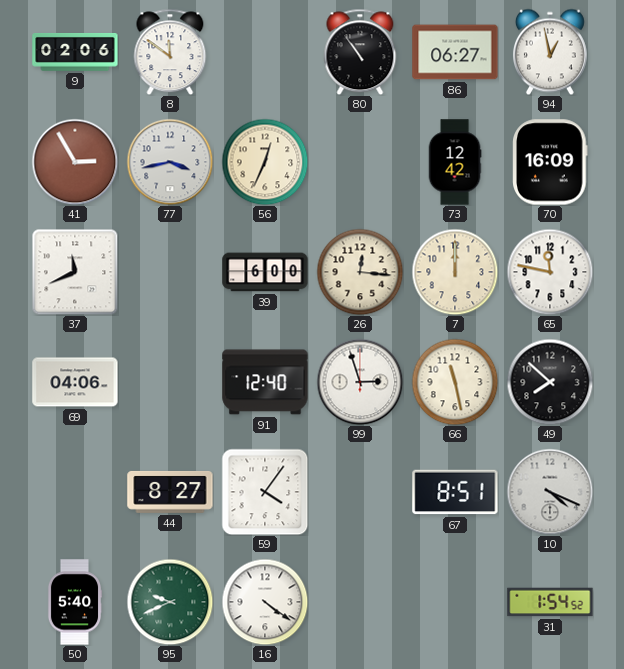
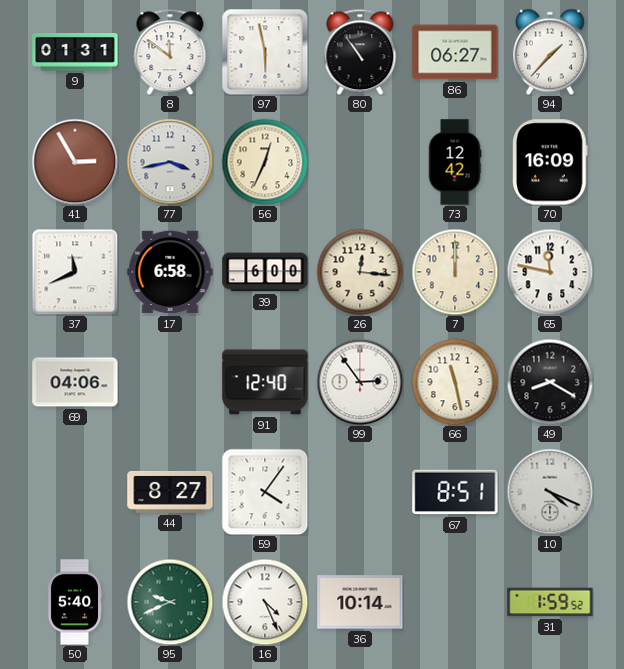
9: 02:06 -> 01:31
97: none -> 5:58
94: 12:58 -> 1:37
17: none -> 6:58
99: 2:57 -> 2:54
49: 7:52 -> 8:20
16: 4:21 -> 4:26
36: none -> 10:14
31: 1:54 -> 1:59
